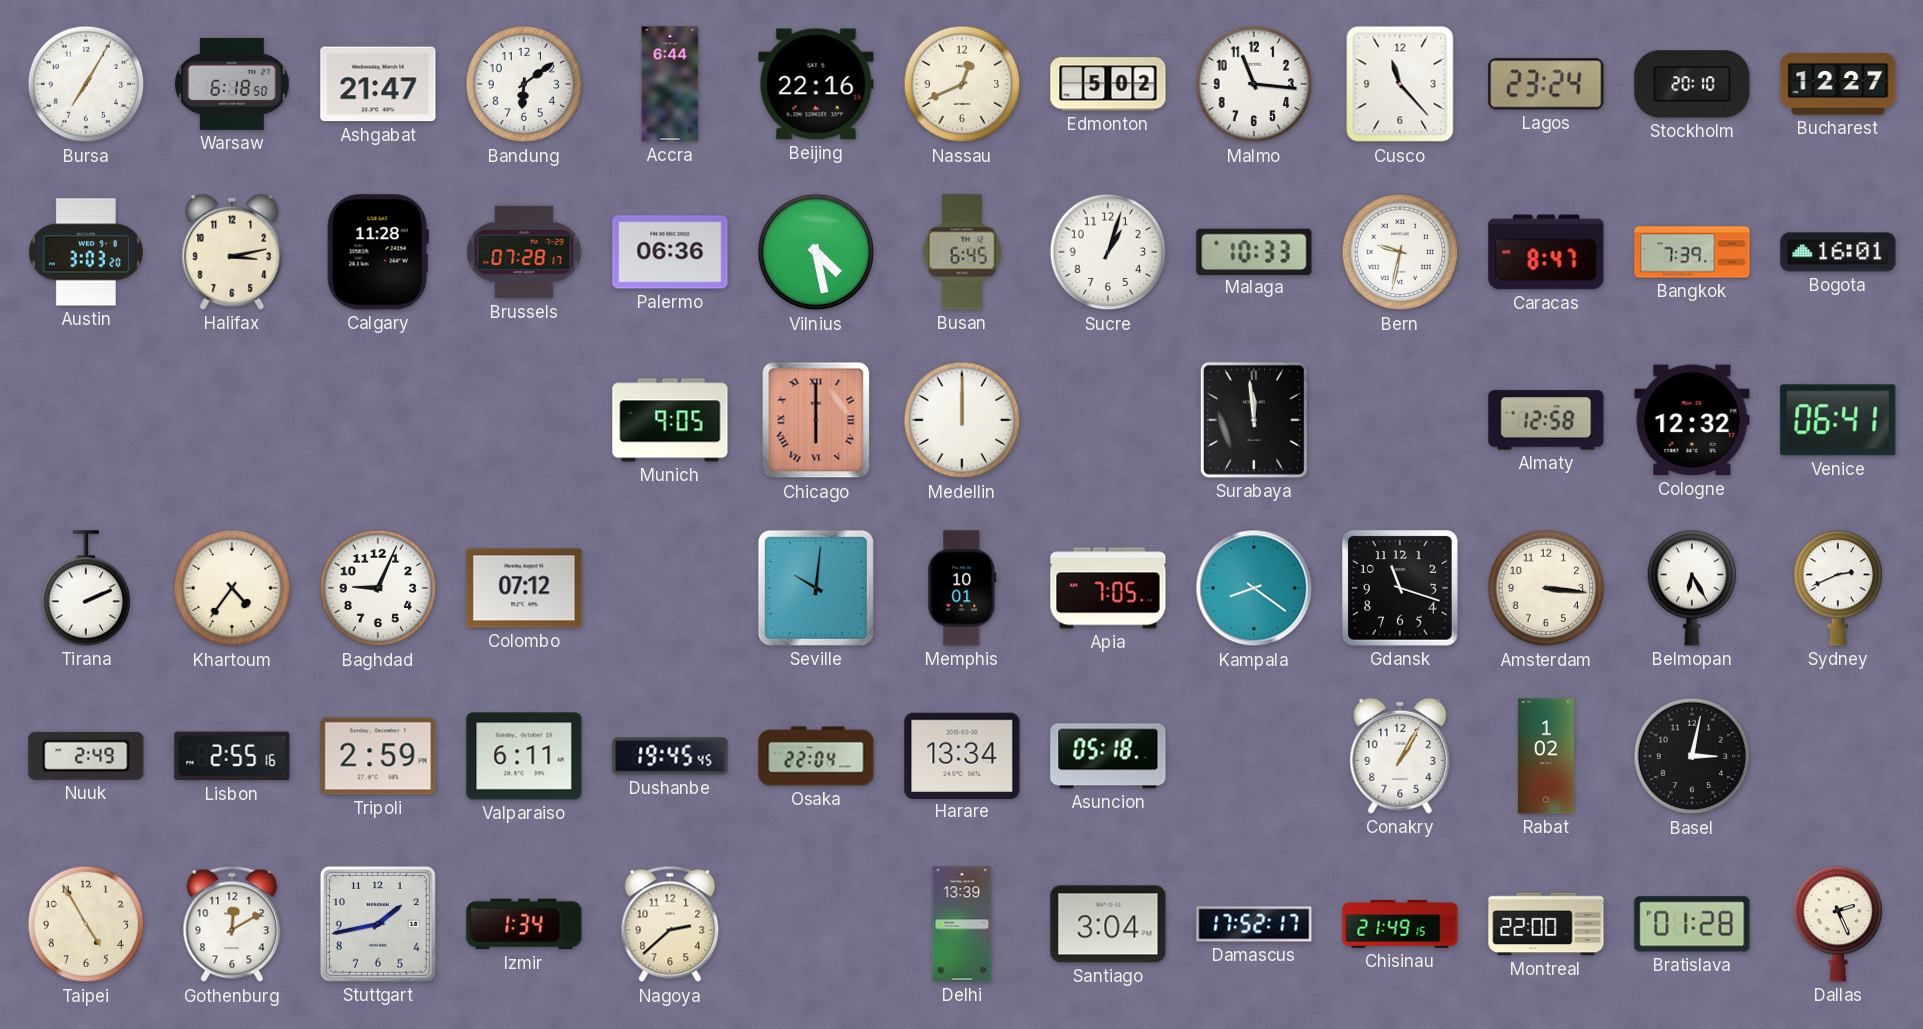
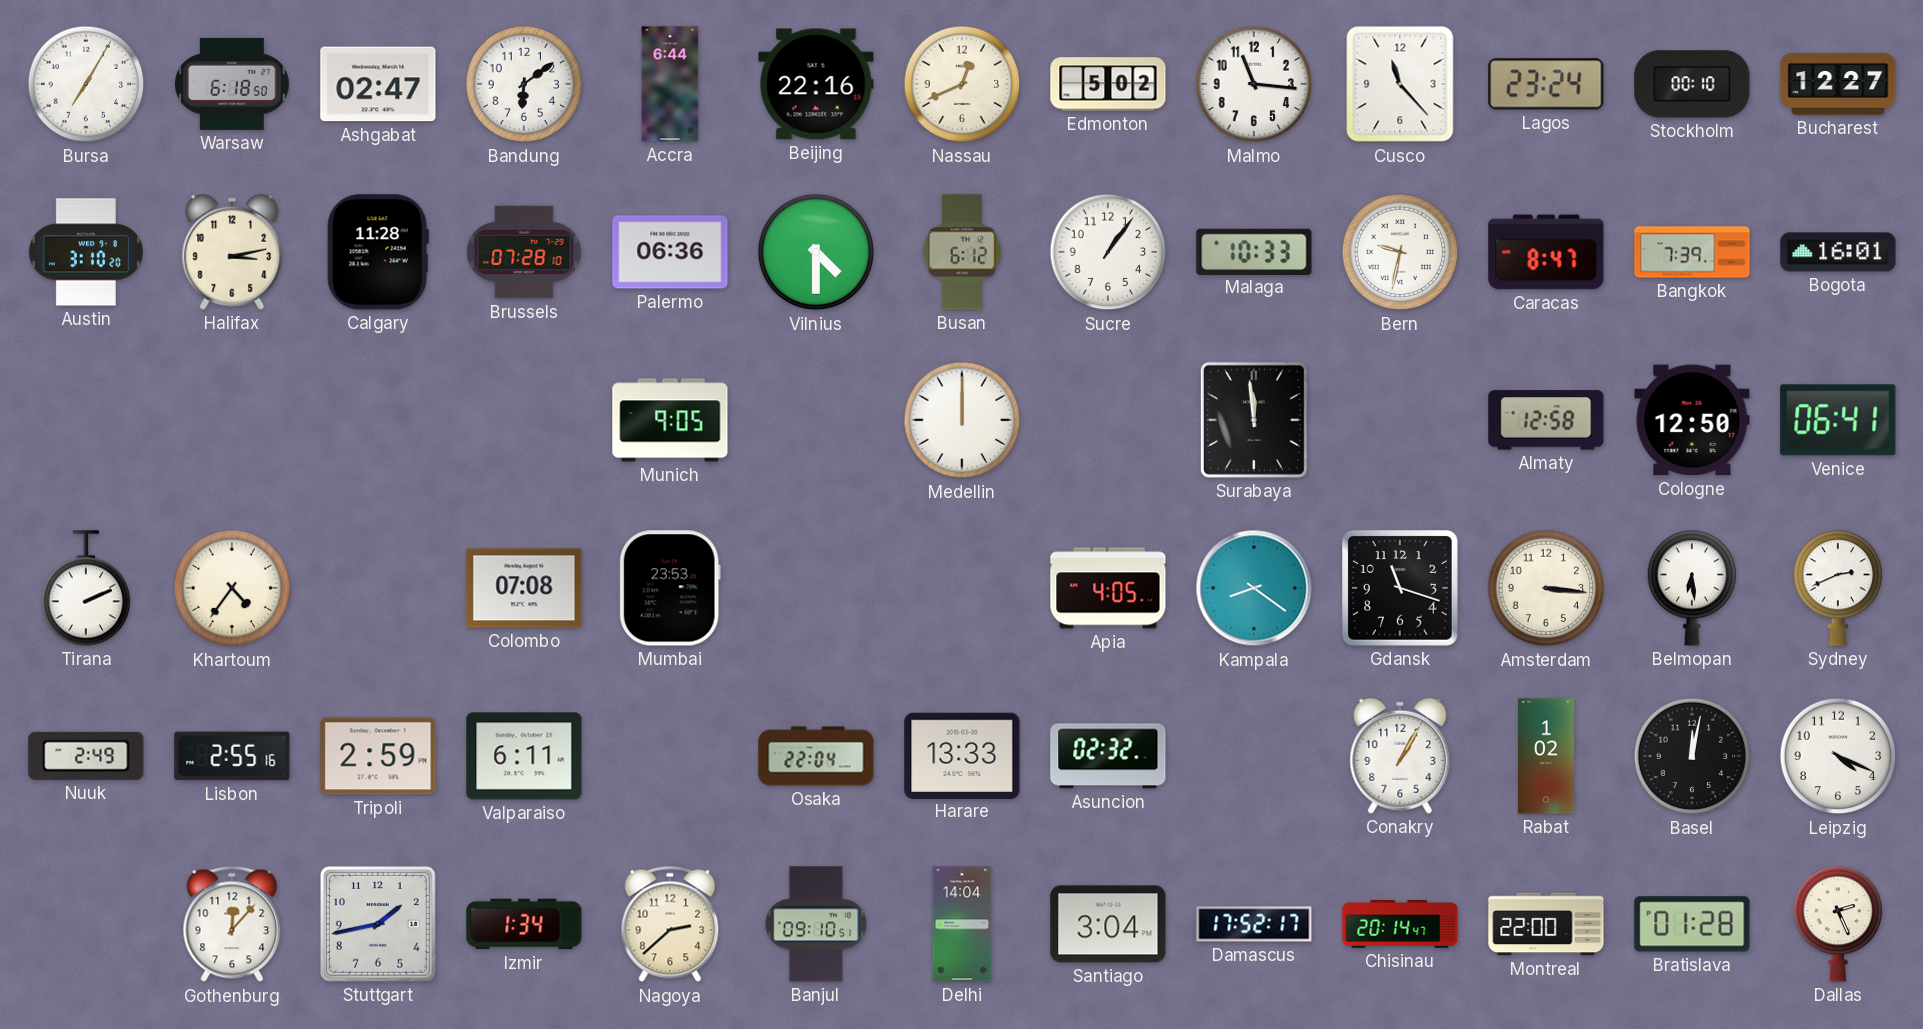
Ashgabat: 21:47 -> 02:47
Stockholm: 20:10 -> 00:10
Austin: 3:03 -> 3:10
Brussels: 07:28:17 -> 07:28:10
Vilnius: 4:28 -> 4:30
Busan: 6:45 -> 6:12
Sucre: 1:03 -> 1:06
Chicago: 6:00 -> none
Cologne: 12:32 -> 12:50
Baghdad: 9:04 -> none
Colombo: 07:12 -> 07:08
Mumbai: none -> 23:53
Seville: 10:01 -> none
Memphis: 10:01 -> none
Apia: 7:05 -> 4:05
Belmopan: 6:25 -> 6:29
Dushanbe: 19:45 -> none
Harare: 13:34 -> 13:33
Asuncion: 05:18 -> 02:32
Basel: 3:02 -> 12:02
Leipzig: none -> 4:19
Taipei: 4:55 -> none
Gothenburg: 12:10 -> 12:07
Banjul: none -> 09:10
Delhi: 13:39 -> 14:04
Chisinau: 21:49 -> 20:14
